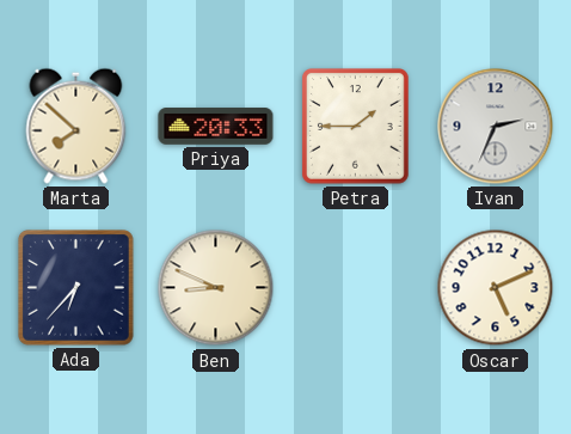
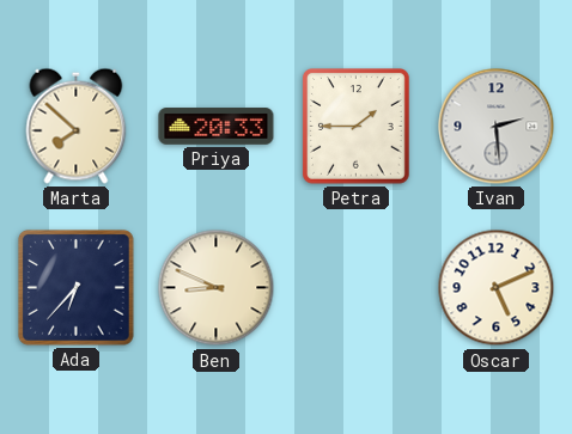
Ivan: 2:34 -> 2:29
